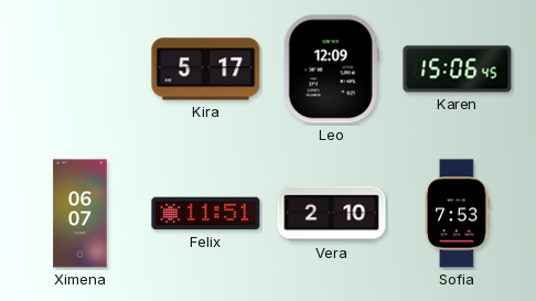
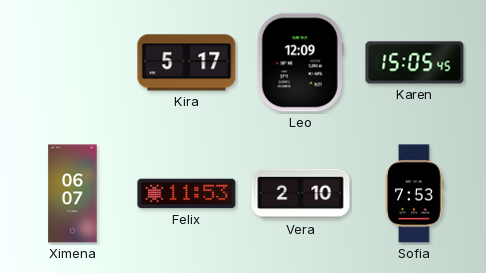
Karen: 15:06 -> 15:05
Felix: 11:51 -> 11:53
